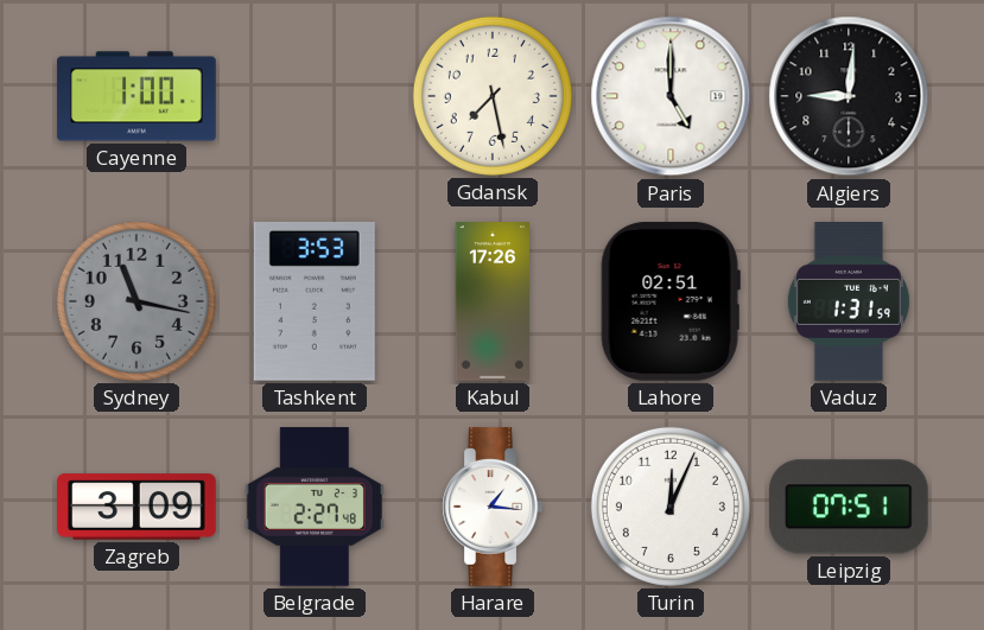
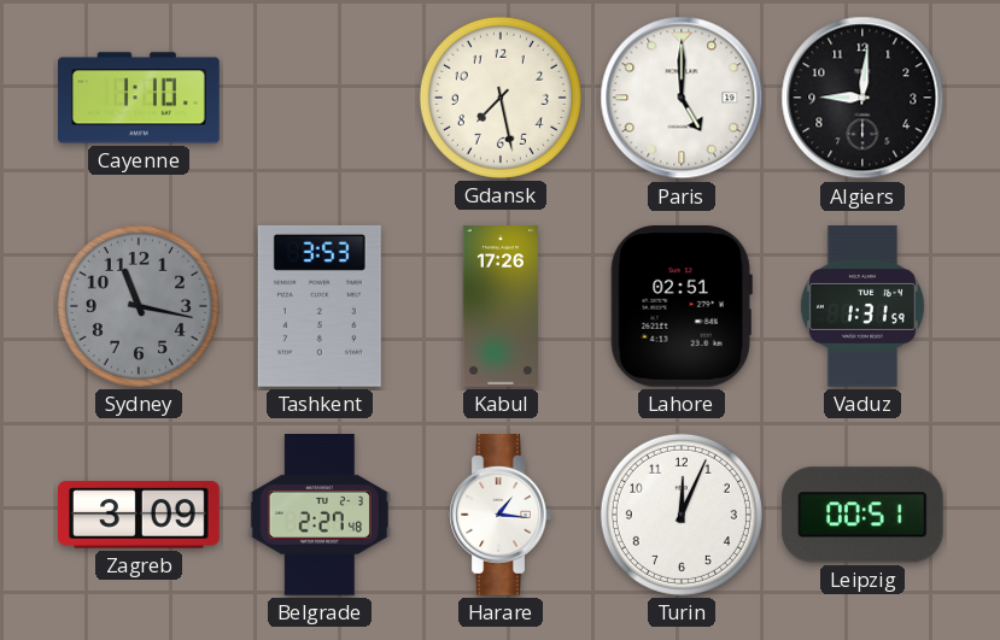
Cayenne: 1:00 -> 1:10
Leipzig: 07:51 -> 00:51
